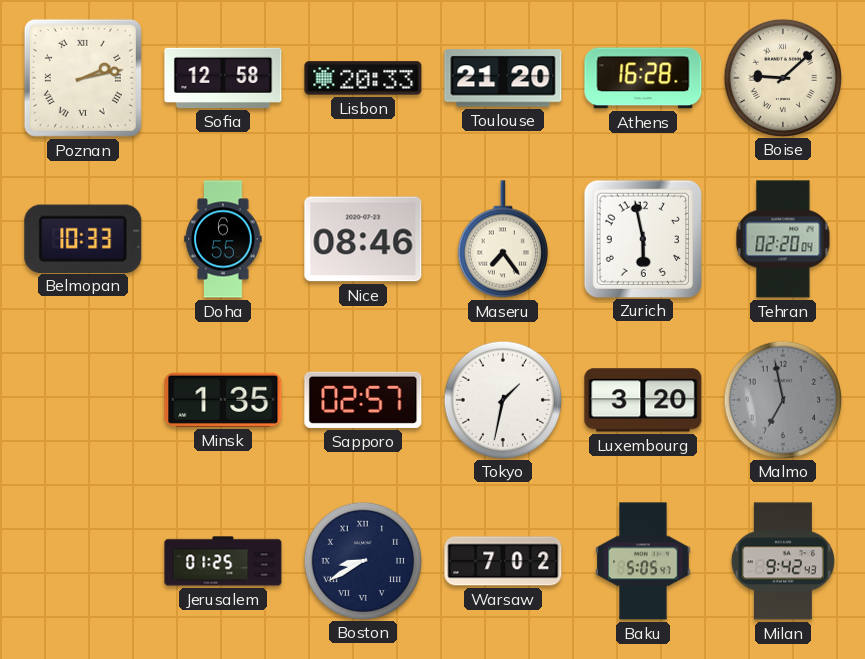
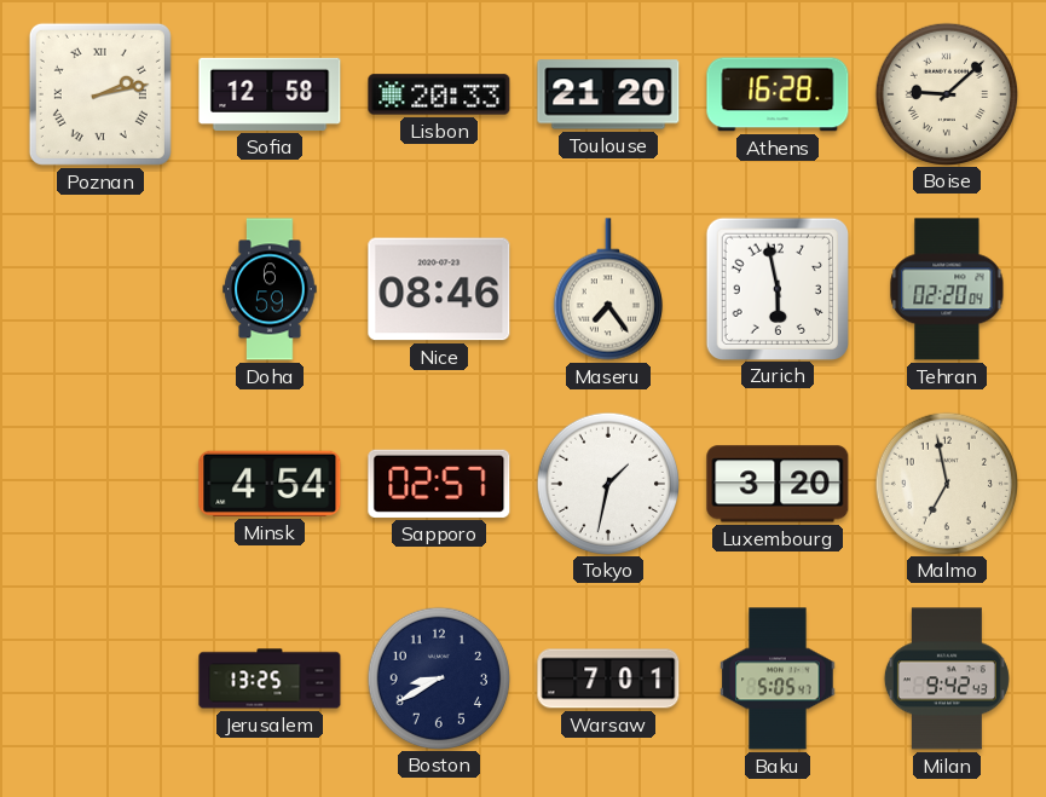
Belmopan: 10:33 -> none
Doha: 6:55 -> 6:59
Minsk: 1:35 -> 4:54
Malmo dial: grey -> cream
Jerusalem: 01:25 -> 13:25
Boston numerals: Roman -> Arabic
Warsaw: 7:02 -> 7:01
